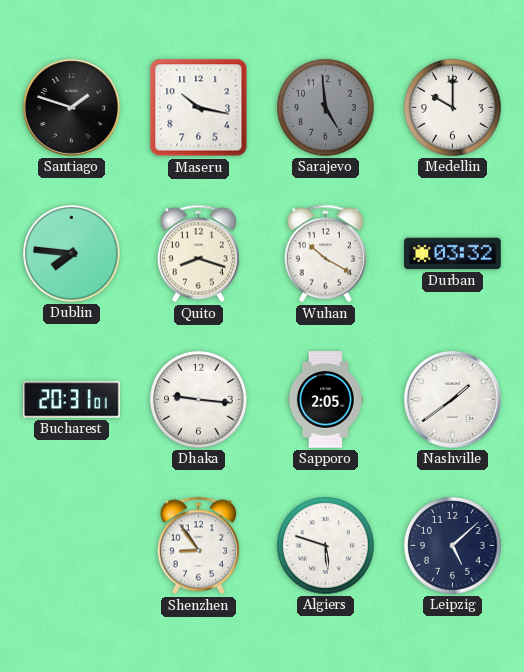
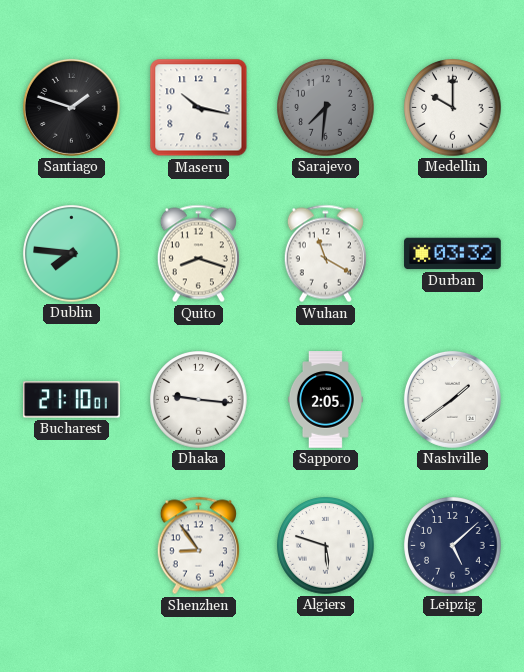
Sarajevo: 4:59 -> 7:31
Wuhan: 10:20 -> 11:20
Bucharest: 20:31 -> 21:10
